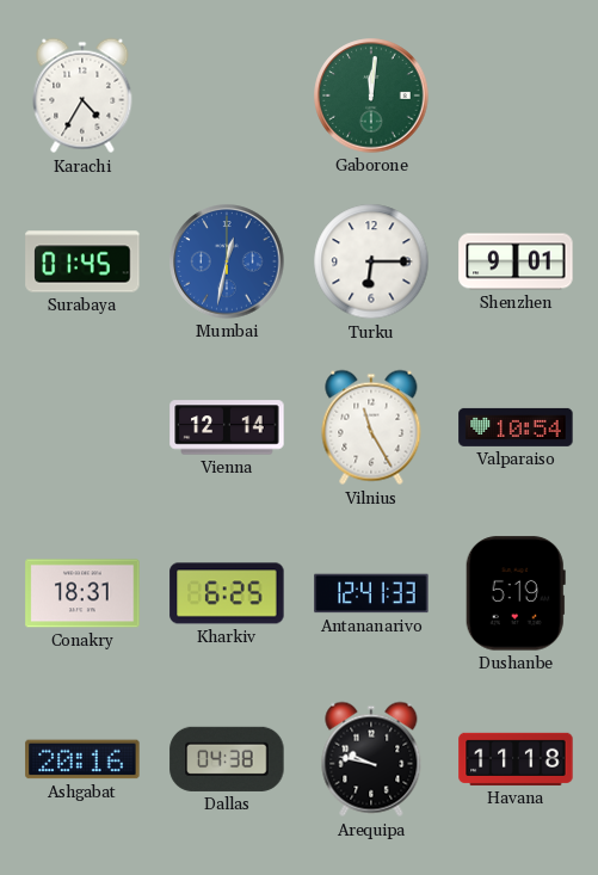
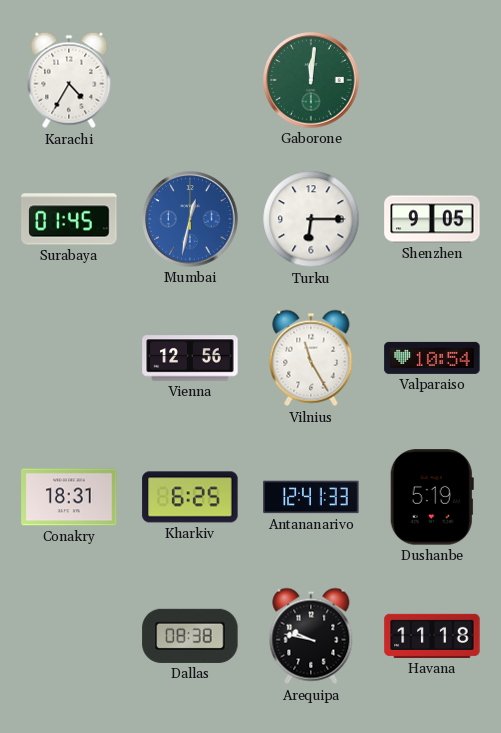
Shenzhen: 9:01 -> 9:05
Vienna: 12:14 -> 12:56
Ashgabat: 20:16 -> none
Dallas: 04:38 -> 08:38
